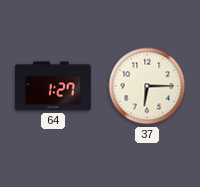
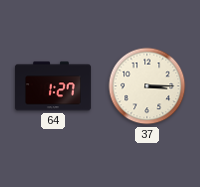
37: 6:15 -> 3:15
